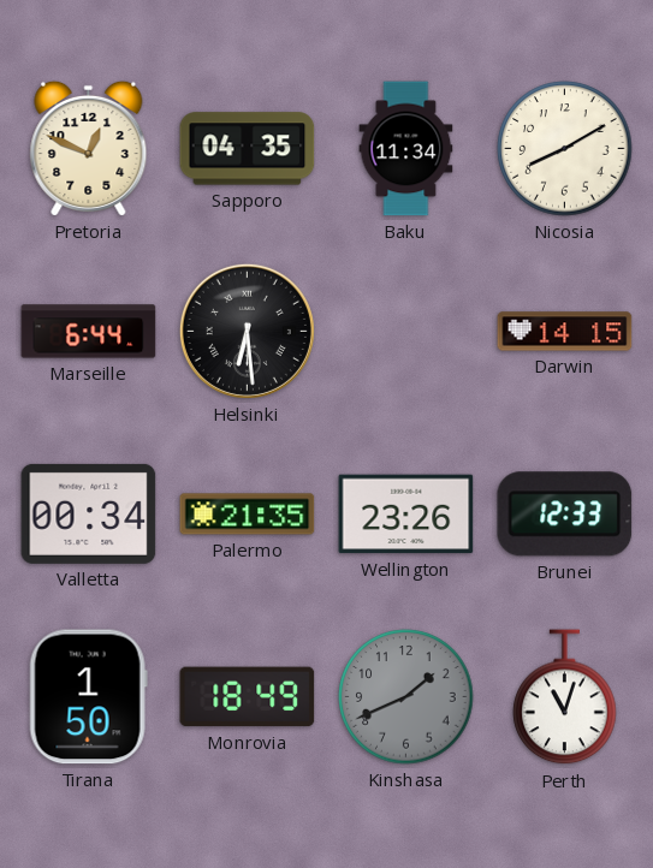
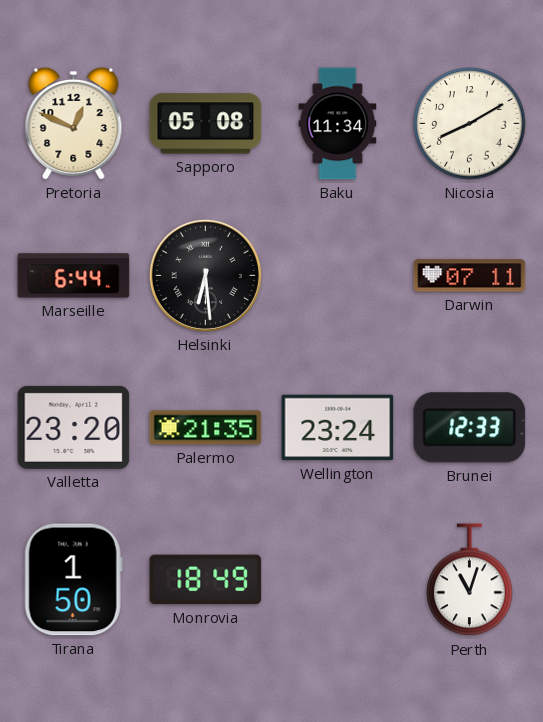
Sapporo: 04:35 -> 05:08
Darwin: 14:15 -> 07:11
Valletta: 00:34 -> 23:20
Wellington: 23:26 -> 23:24
Kinshasa: 1:41 -> none
